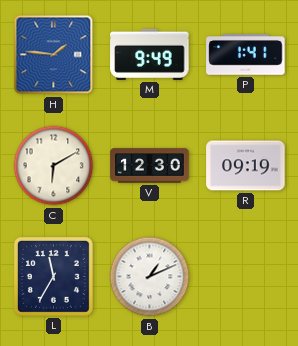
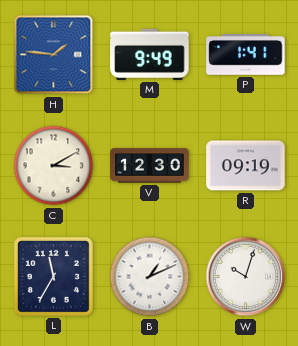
C: 6:10 -> 3:10
W: none -> 10:03
